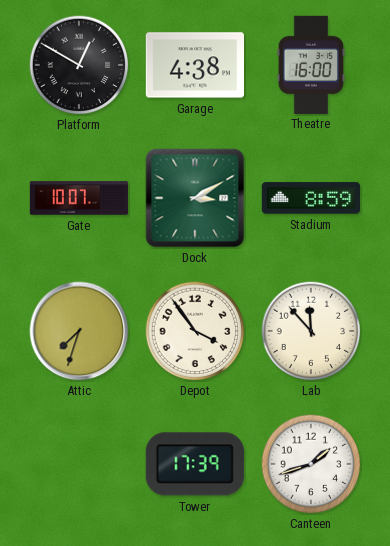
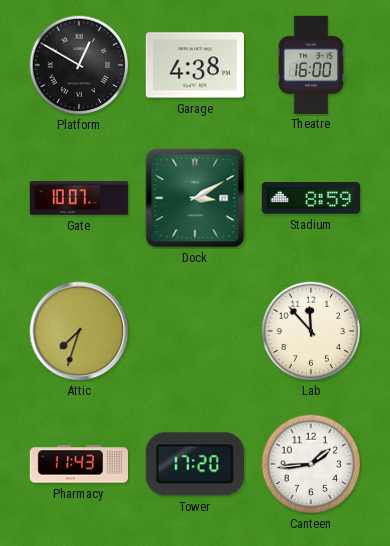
Depot: 3:54 -> none
Pharmacy: none -> 11:43
Tower: 17:39 -> 17:20
Canteen: 1:42 -> 1:44
